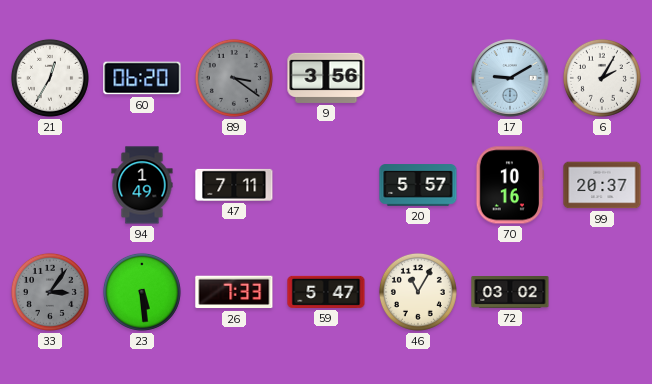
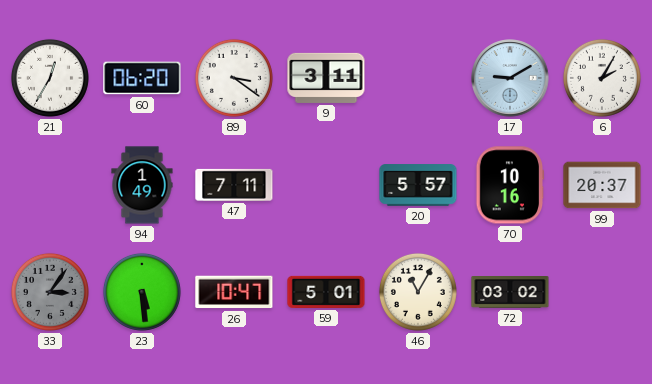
89 dial: grey -> white
9: 3:56 -> 3:11
26: 7:33 -> 10:47
59: 5:47 -> 5:01
